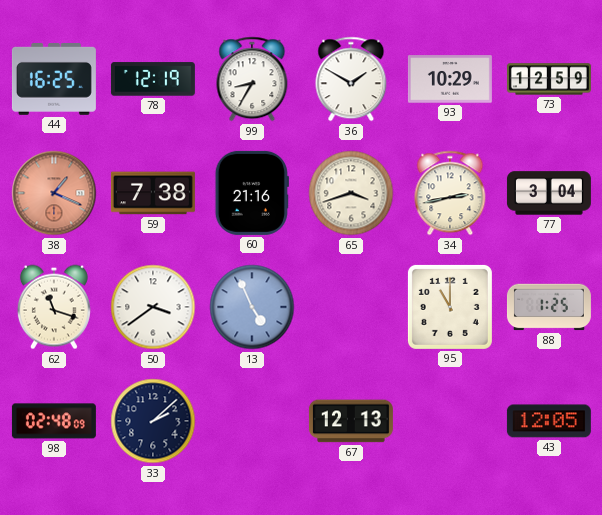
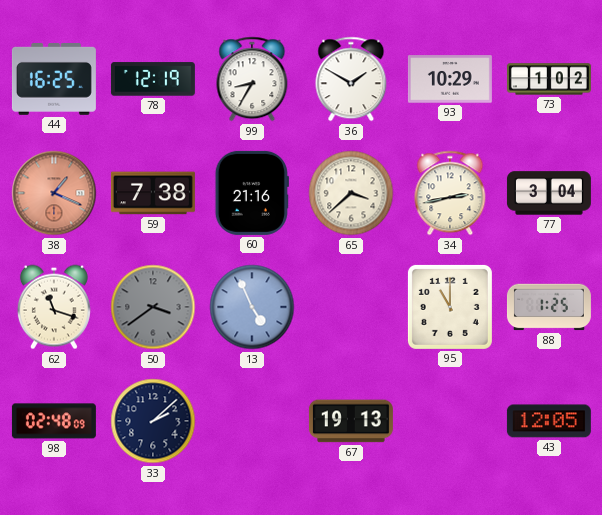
73: 12:59 -> 1:02
65: 3:42 -> 3:38
50 dial: white -> grey
67: 12:13 -> 19:13
